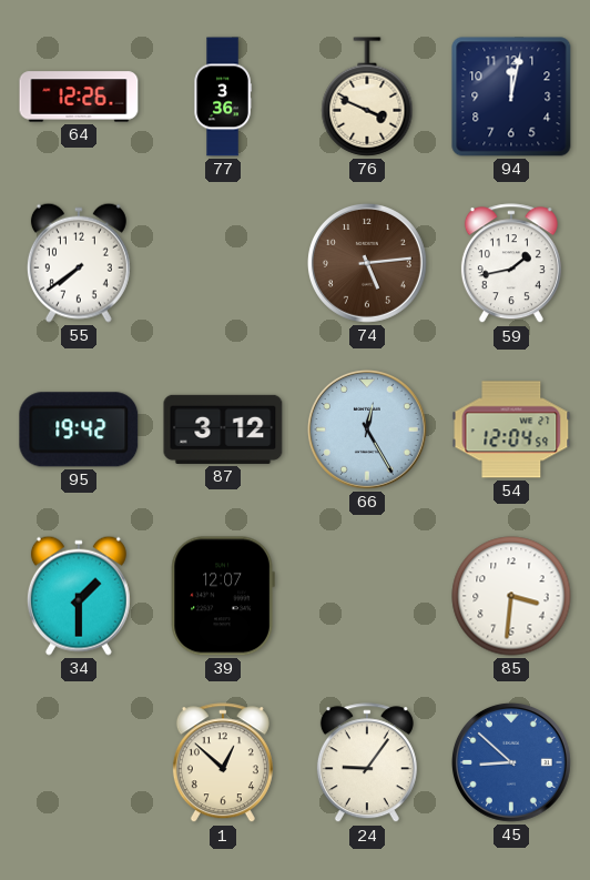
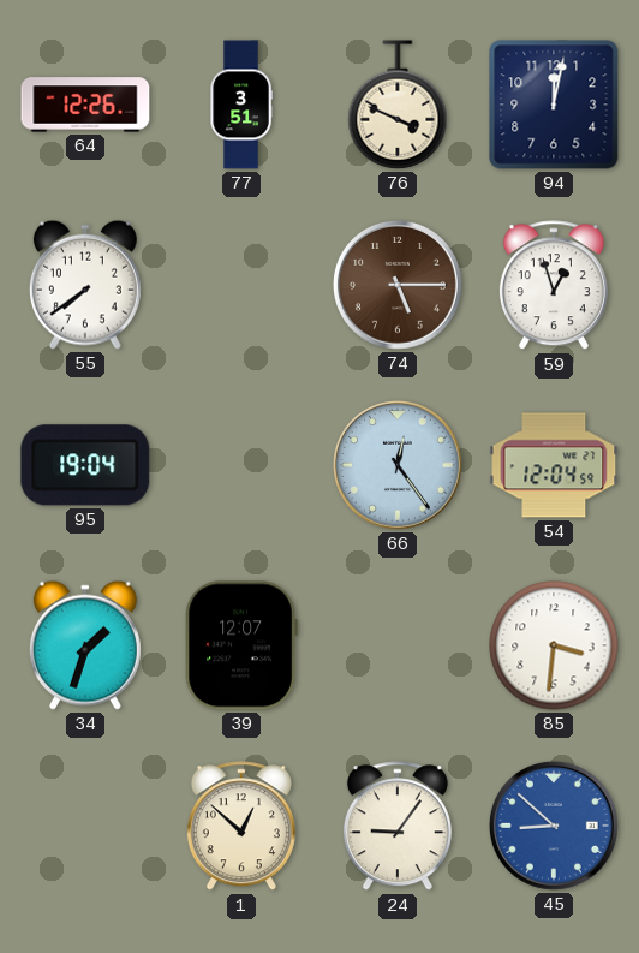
77: 3:36 -> 3:51
74: 5:14 -> 5:15
59: 1:43 -> 12:57
95: 19:42 -> 19:04
87: 3:12 -> none
66: 12:25 -> 12:24
34: 1:30 -> 1:33
